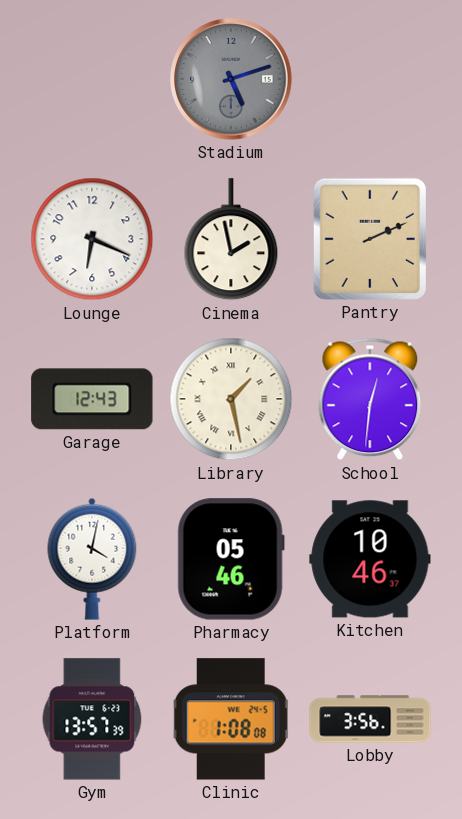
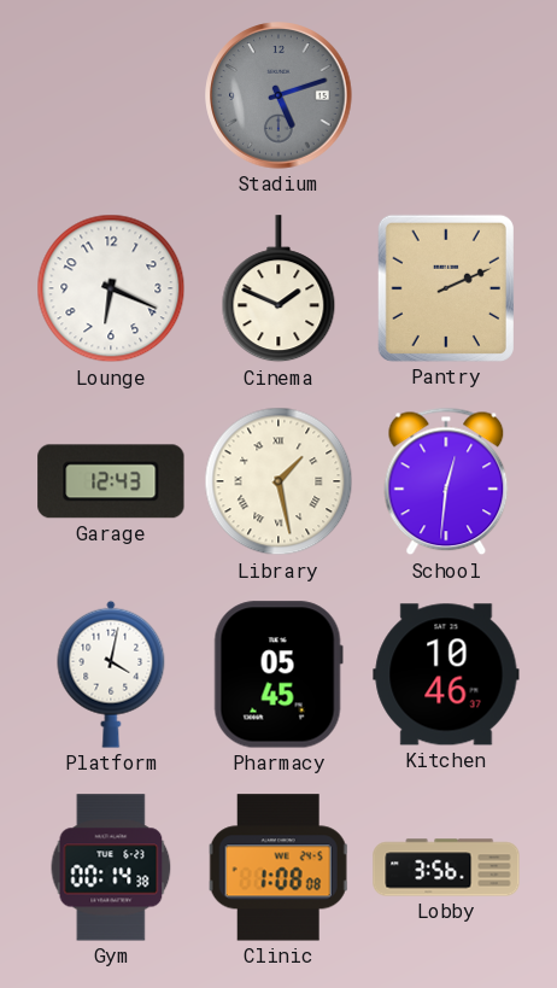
Cinema: 1:58 -> 1:49
Pharmacy: 05:46 -> 05:45
Gym: 13:57 -> 00:14
